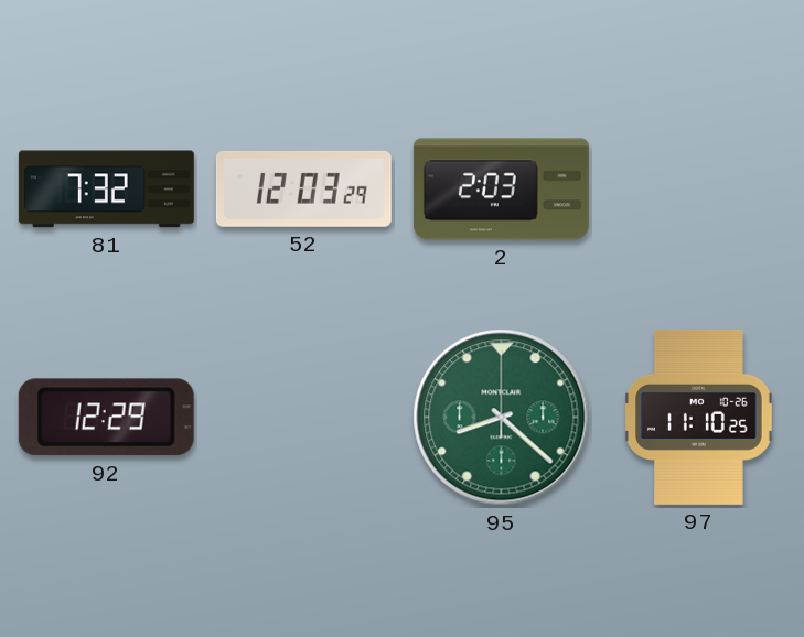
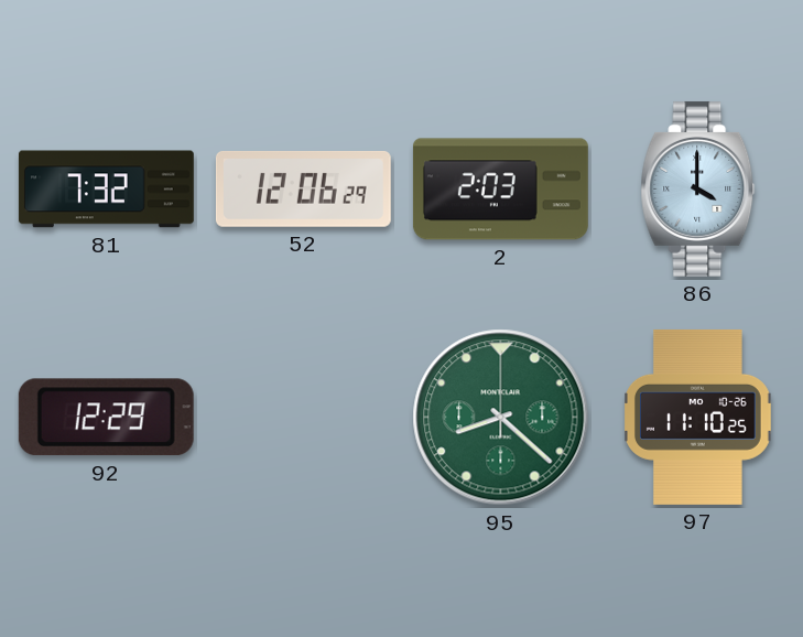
52: 12:03 -> 12:06
86: none -> 4:00
